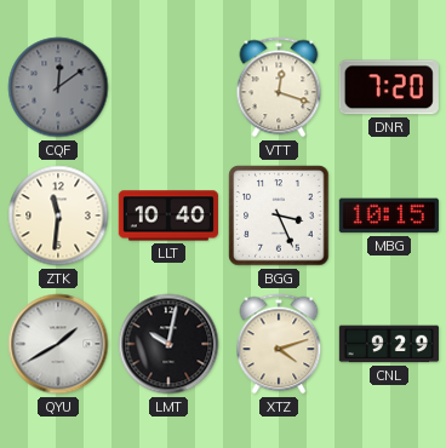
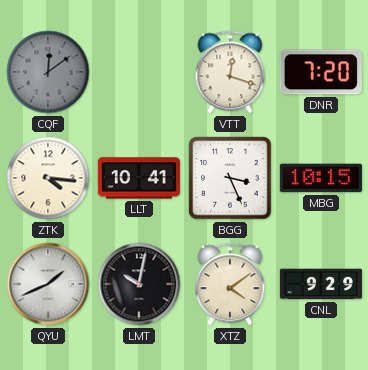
ZTK: 11:31 -> 4:16
LLT: 10:40 -> 10:41
QYU: 1:40 -> 1:41
XTZ: 4:12 -> 4:09
